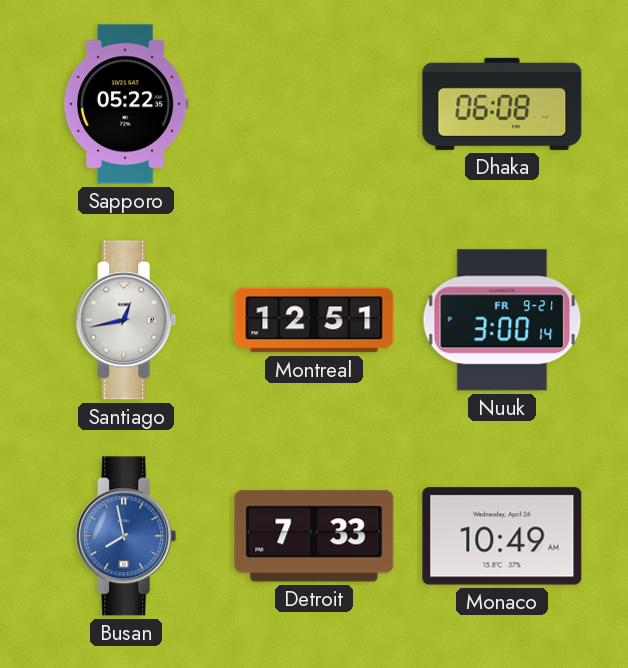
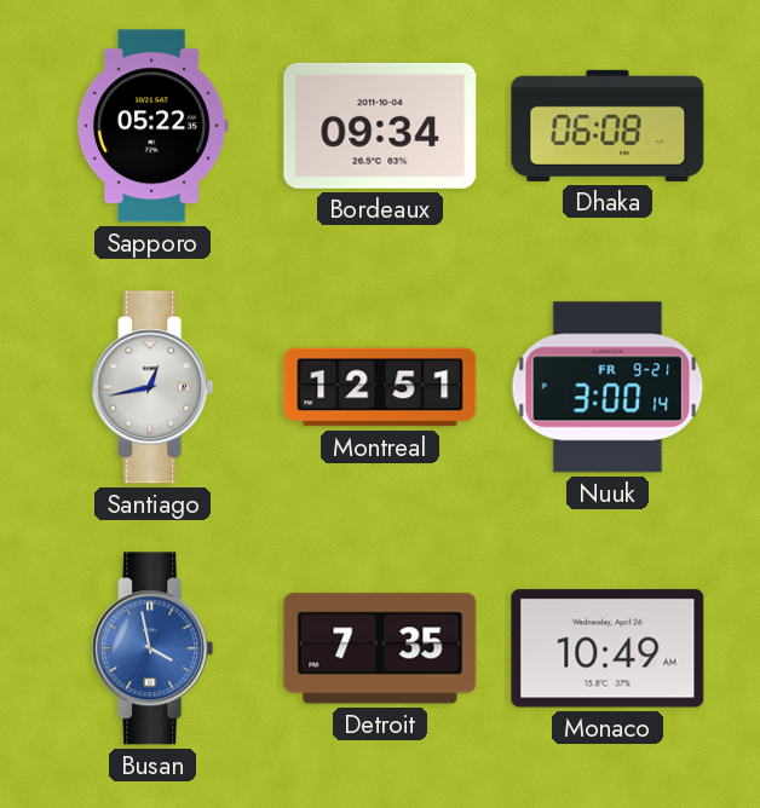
Bordeaux: none -> 09:34
Busan: 7:58 -> 3:58
Detroit: 7:33 -> 7:35
